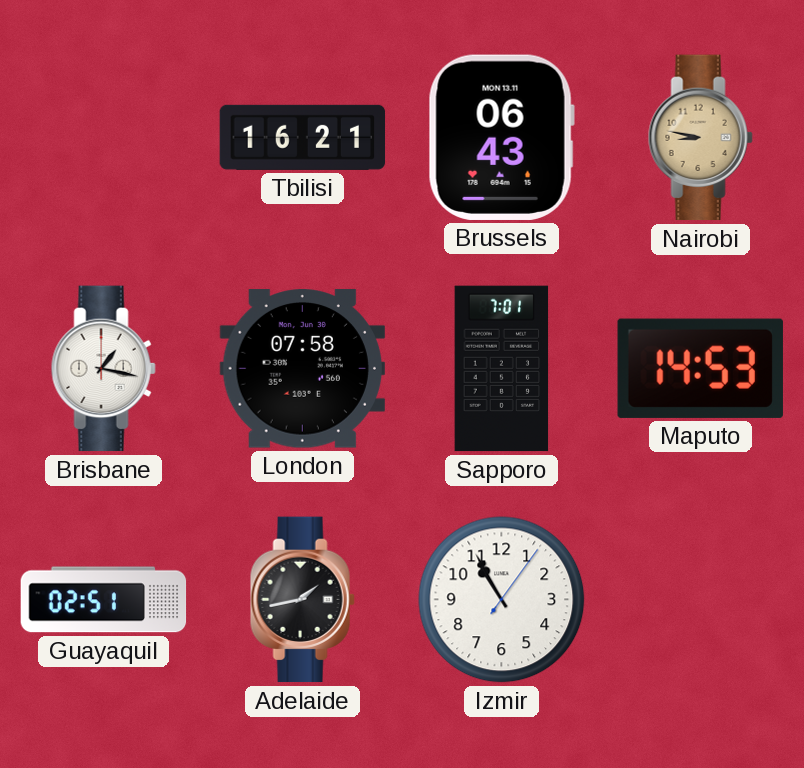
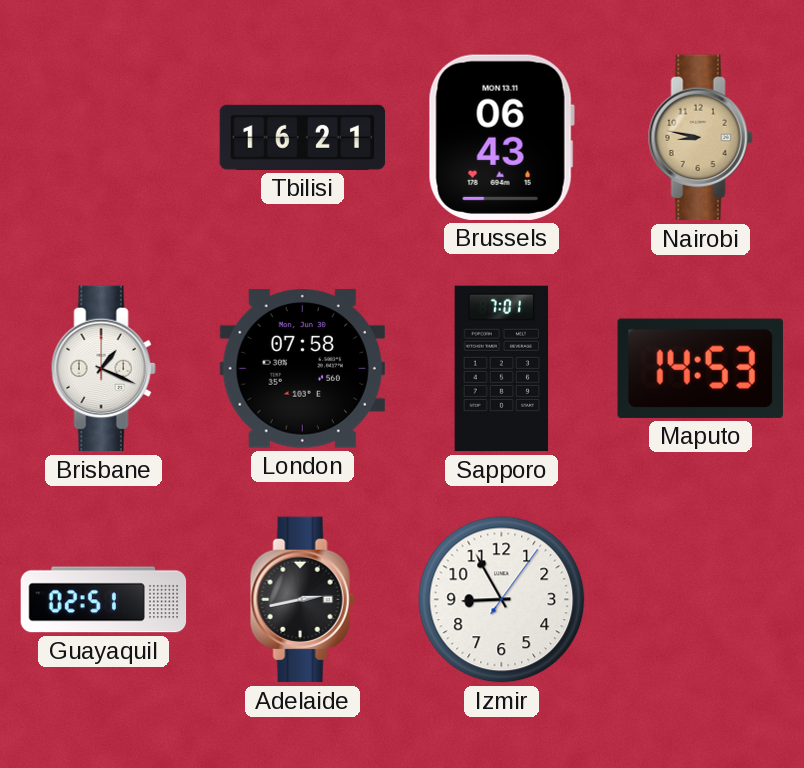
Brisbane: 1:17 -> 1:19
Adelaide: 1:43 -> 2:43
Izmir: 10:55 -> 8:55
